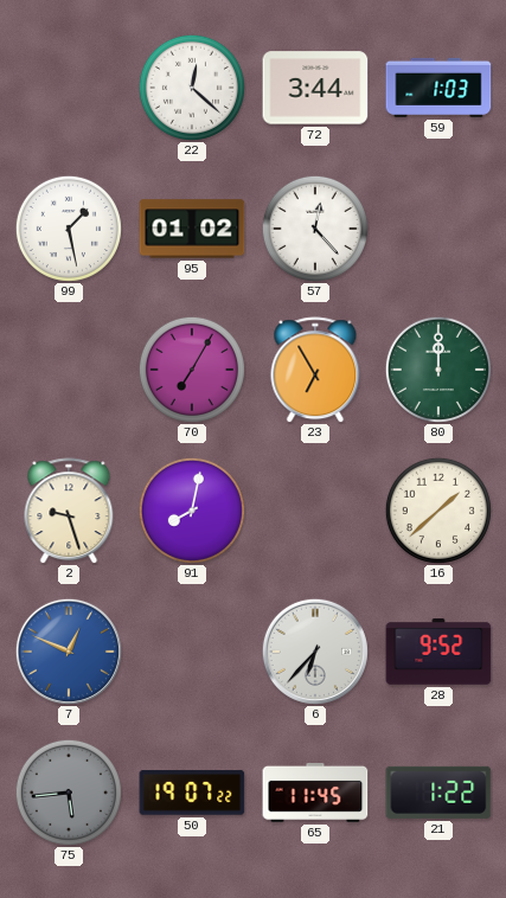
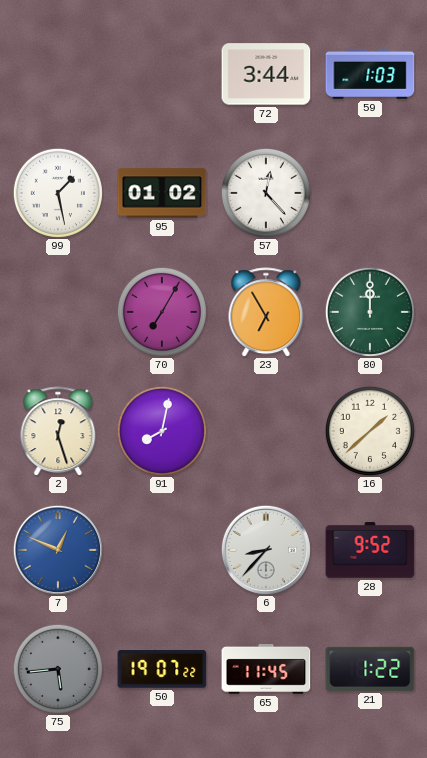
22: 12:22 -> none
2: 9:27 -> 12:27
6: 6:37 -> 8:37
